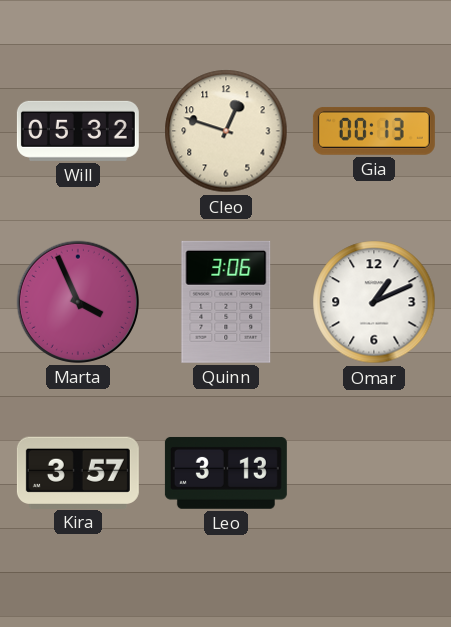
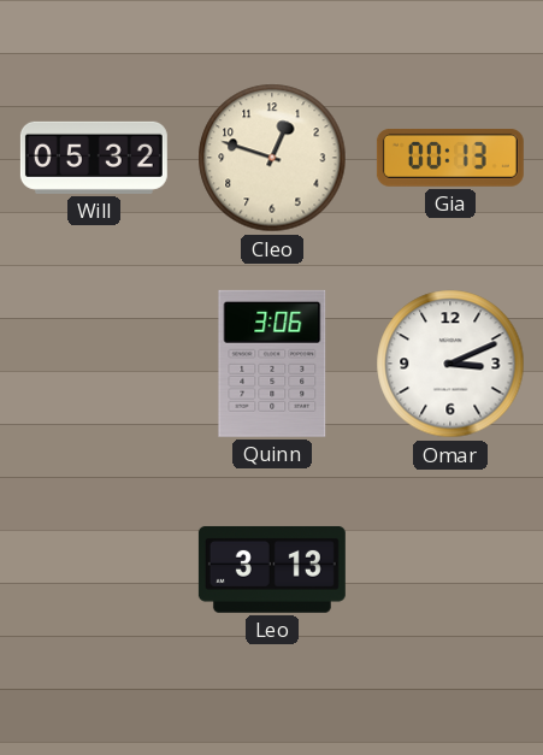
Marta: 3:56 -> none
Omar: 1:11 -> 3:11
Kira: 3:57 -> none
